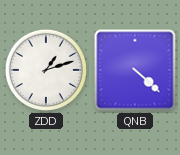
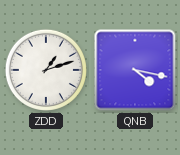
QNB: 4:22 -> 4:17
